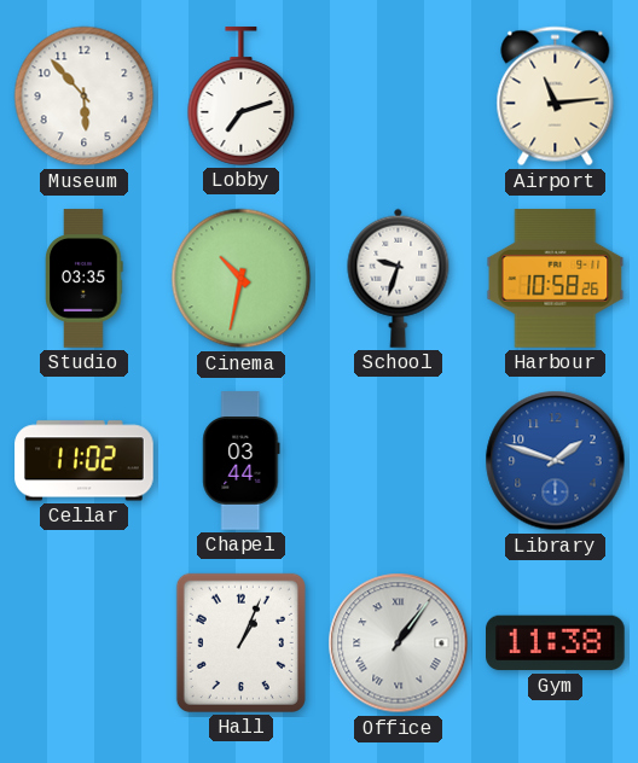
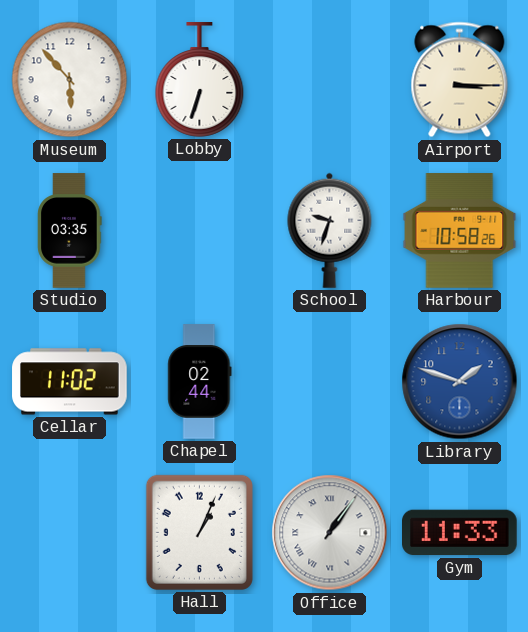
Lobby: 7:12 -> 6:33
Airport: 11:14 -> 3:15
Cinema: 10:32 -> none
Chapel: 03:44 -> 02:44
Gym: 11:38 -> 11:33
